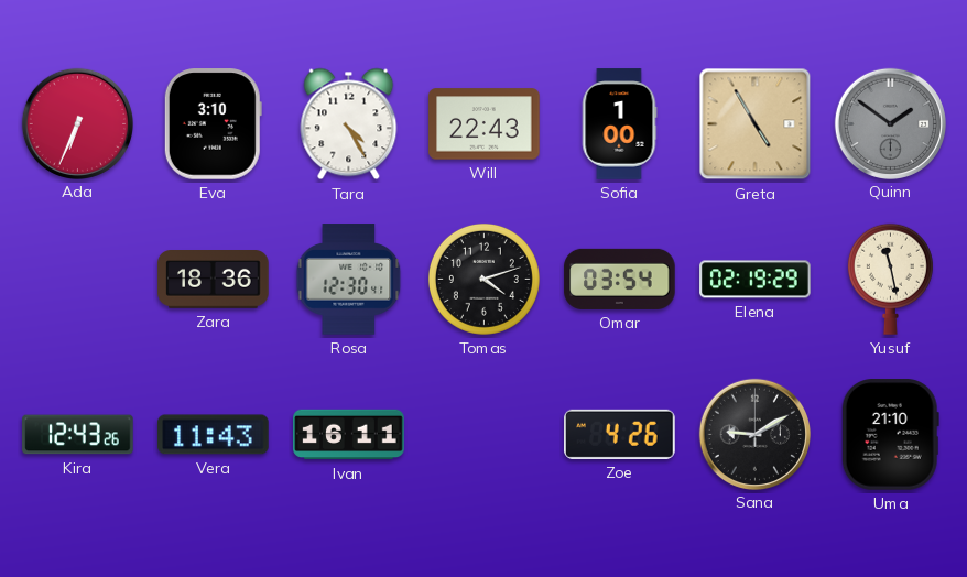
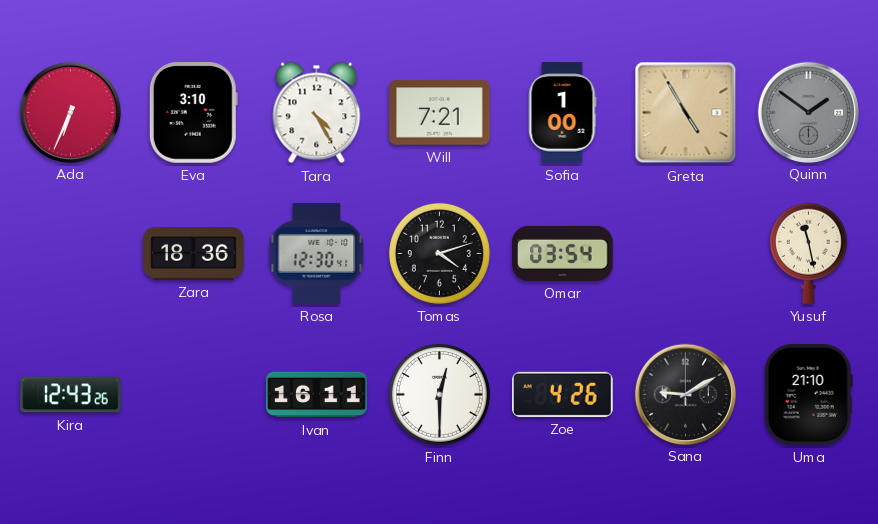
Will: 22:43 -> 7:21
Elena: 02:19 -> none
Vera: 11:43 -> none
Finn: none -> 12:30
